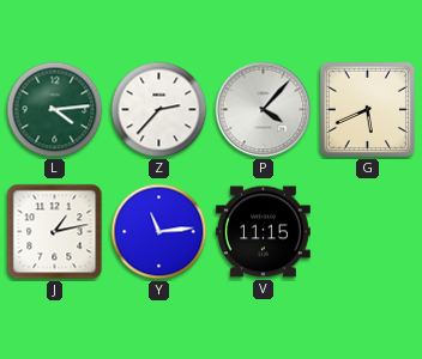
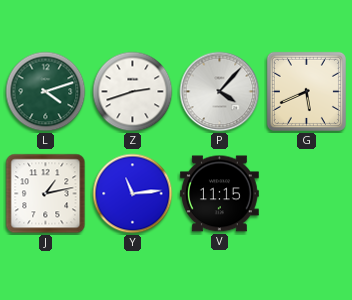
L: 4:14 -> 4:12
Z: 2:37 -> 2:42
